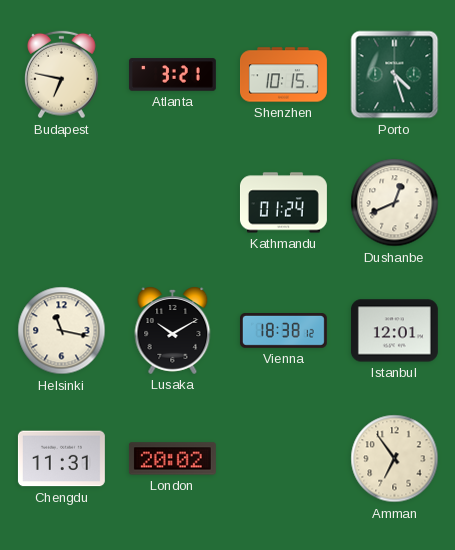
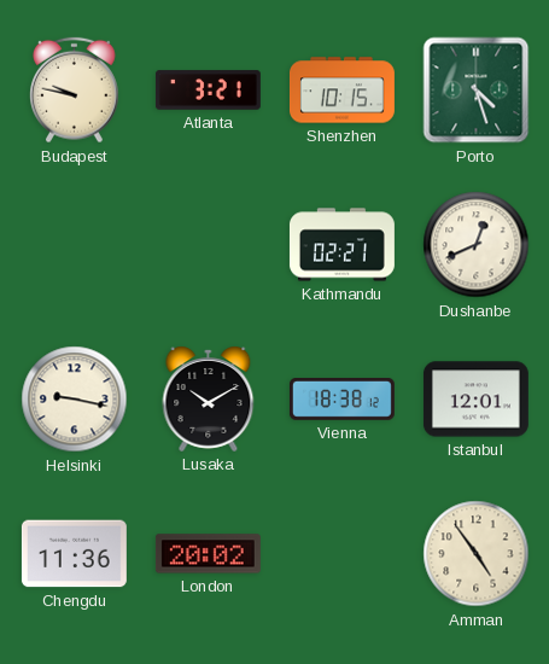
Budapest: 6:47 -> 9:47
Kathmandu: 01:24 -> 02:21
Helsinki: 11:17 -> 9:17
Chengdu: 11:31 -> 11:36
Amman: 6:54 -> 4:54
